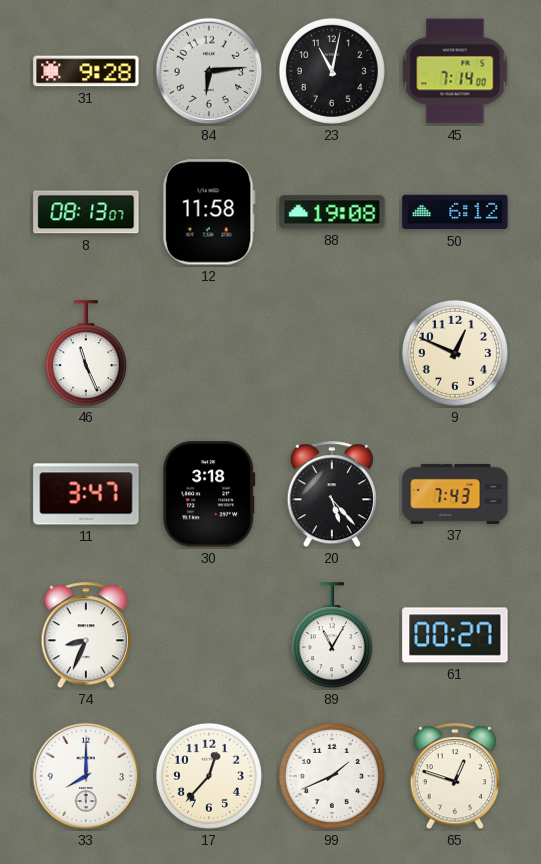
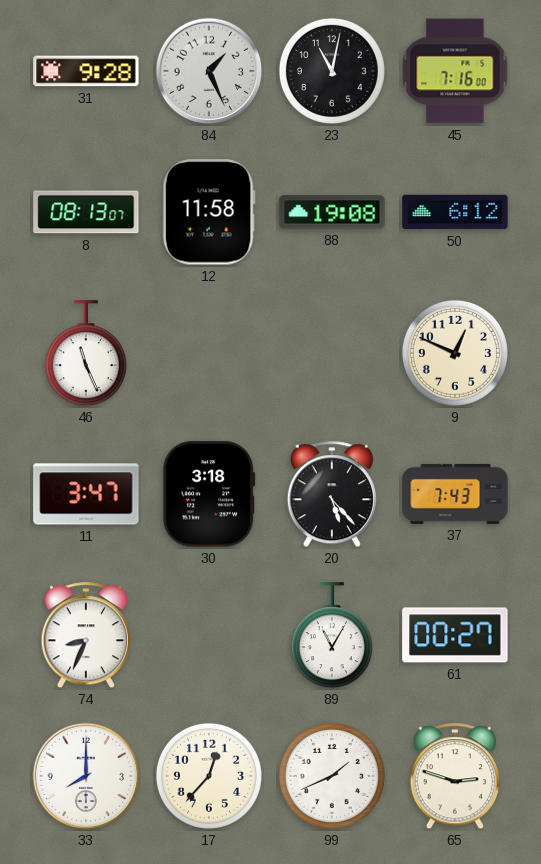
84: 6:14 -> 1:26
45: 7:14 -> 7:16
65: 12:48 -> 2:48
